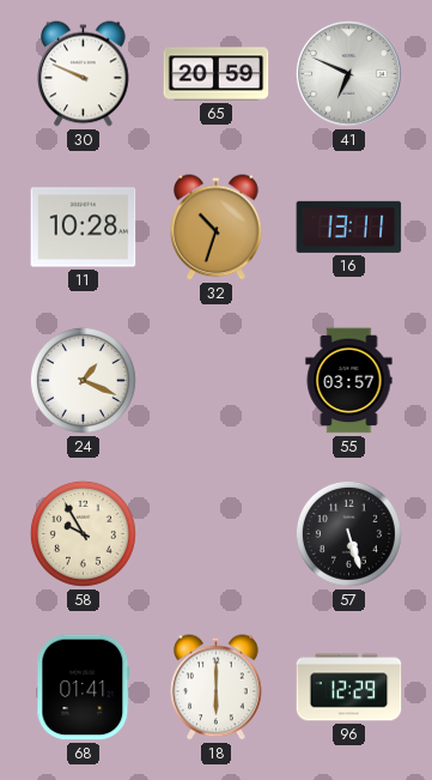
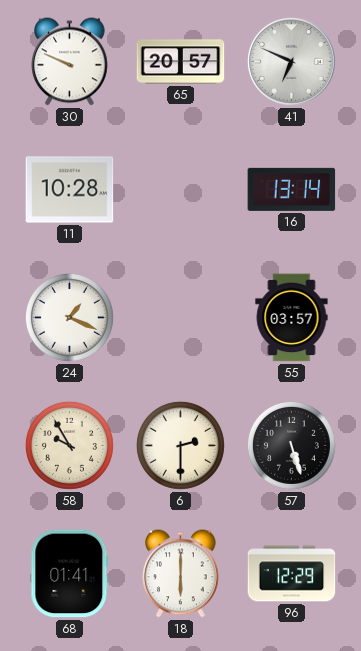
65: 20:59 -> 20:57
32: 10:33 -> none
16: 13:11 -> 13:14
6: none -> 2:30
